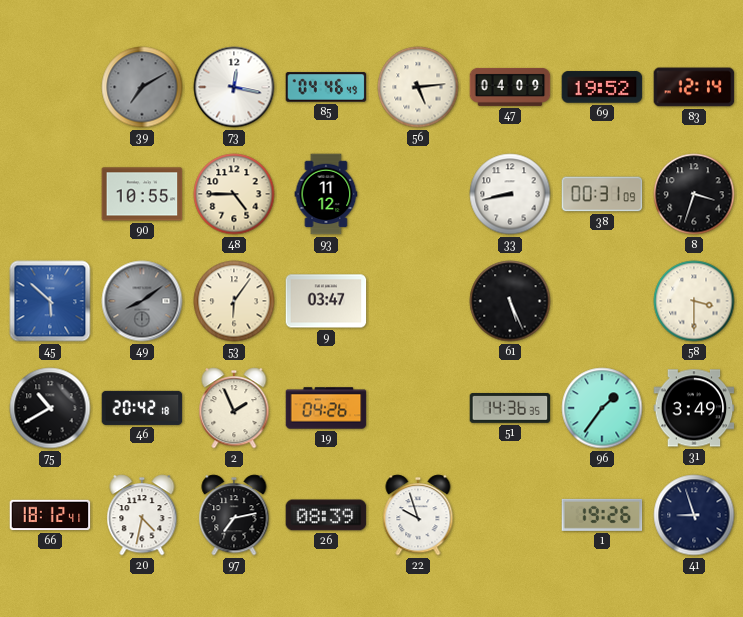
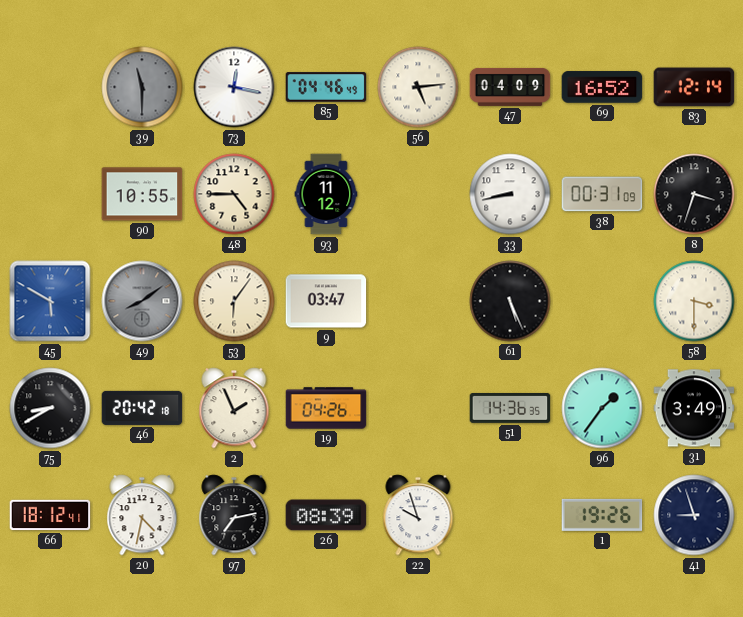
39: 7:10 -> 11:30
69: 19:52 -> 16:52
45: 5:52 -> 5:50
75: 10:40 -> 8:40
